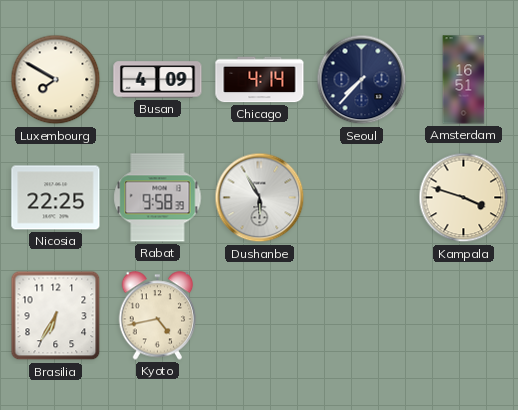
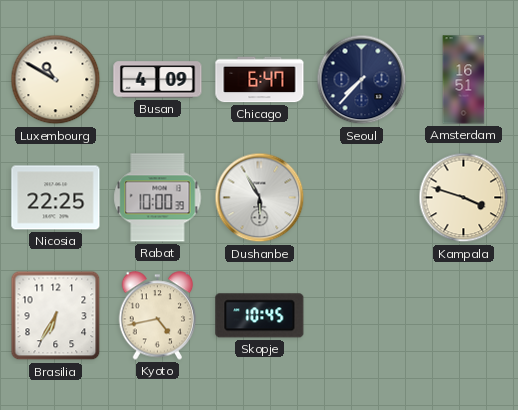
Luxembourg: 7:50 -> 10:50
Chicago: 4:14 -> 6:47
Rabat: 9:58 -> 10:00
Skopje: none -> 10:45
